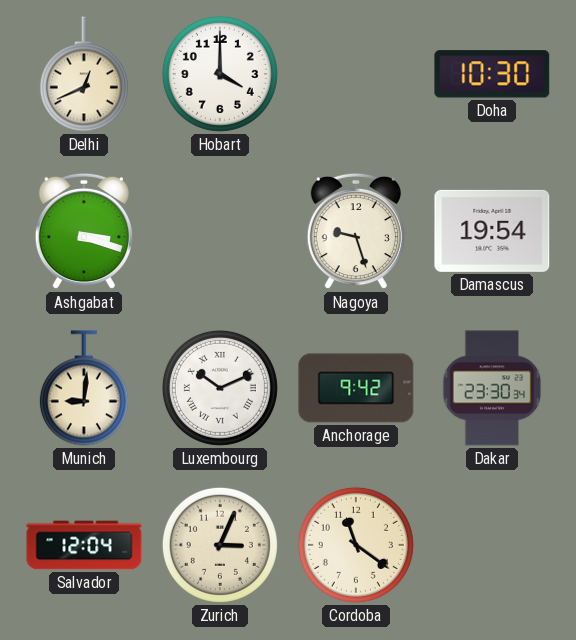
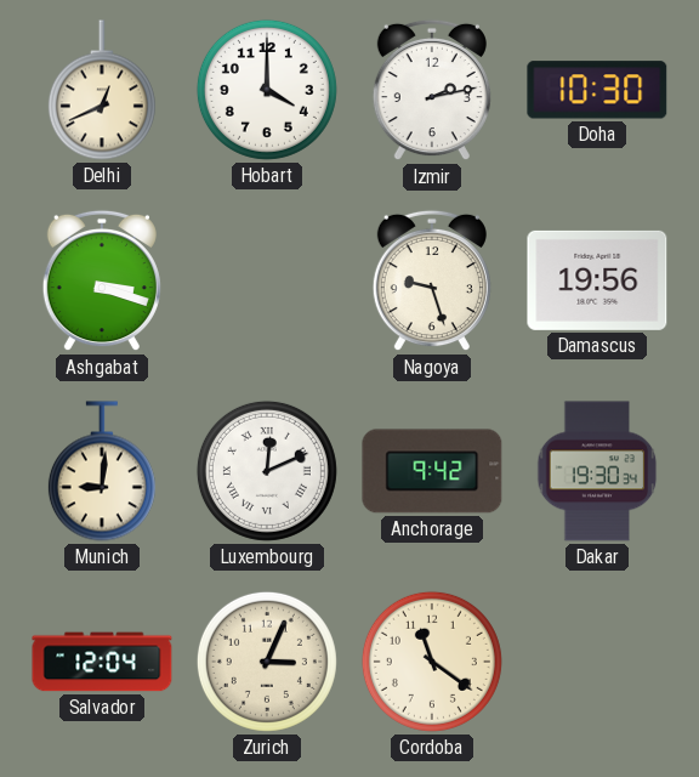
Izmir: none -> 2:13
Damascus: 19:54 -> 19:56
Luxembourg: 10:11 -> 12:11
Dakar: 23:30 -> 19:30
